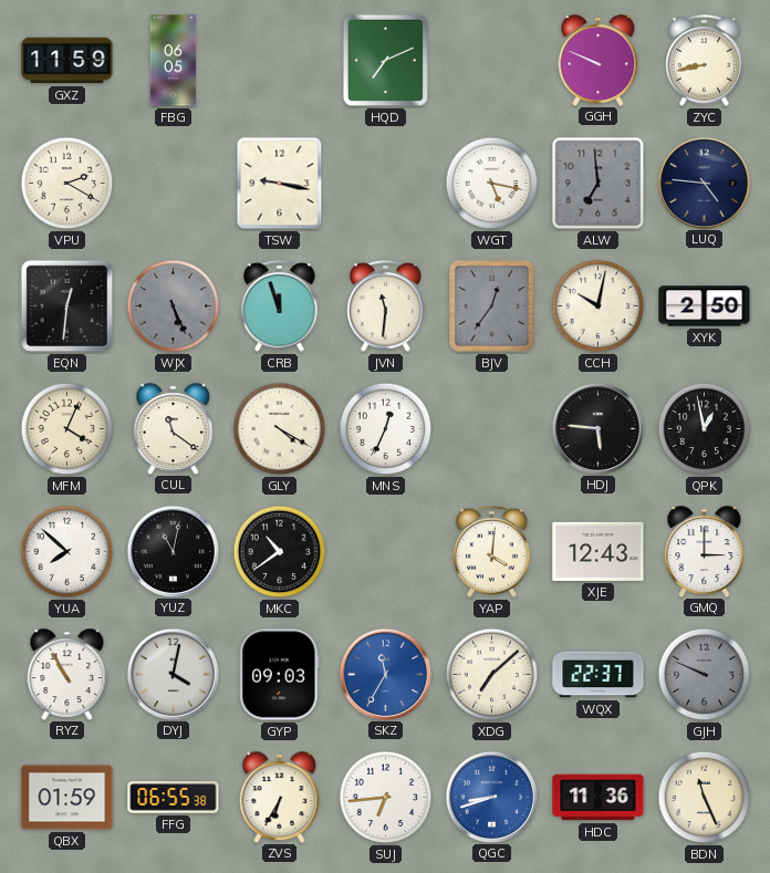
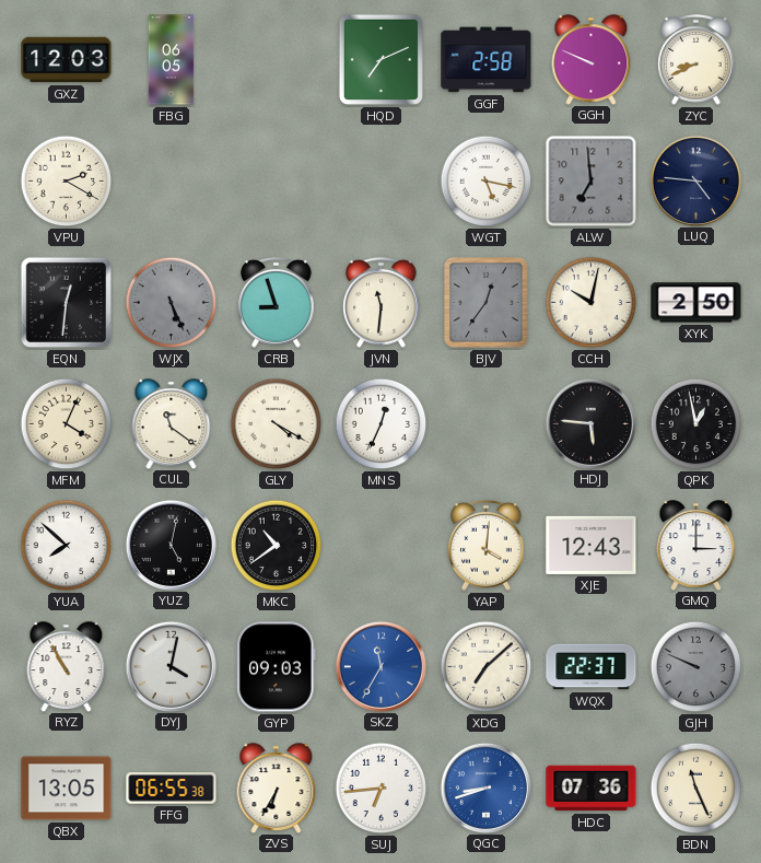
GXZ: 11:59 -> 12:03
GGF: none -> 2:58
ZYC: 8:43 -> 8:41
TSW: 9:17 -> none
CRB: 11:57 -> 8:57
YUZ: 11:02 -> 5:02
QBX: 01:59 -> 13:05
HDC: 11:36 -> 07:36
